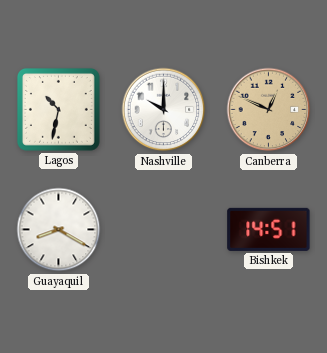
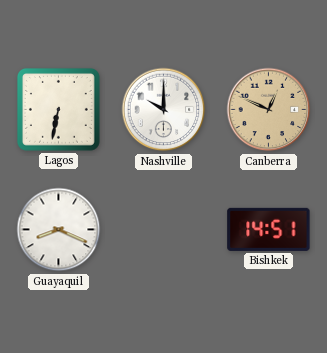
Lagos: 10:32 -> 6:32
Guayaquil: 8:20 -> 8:19
